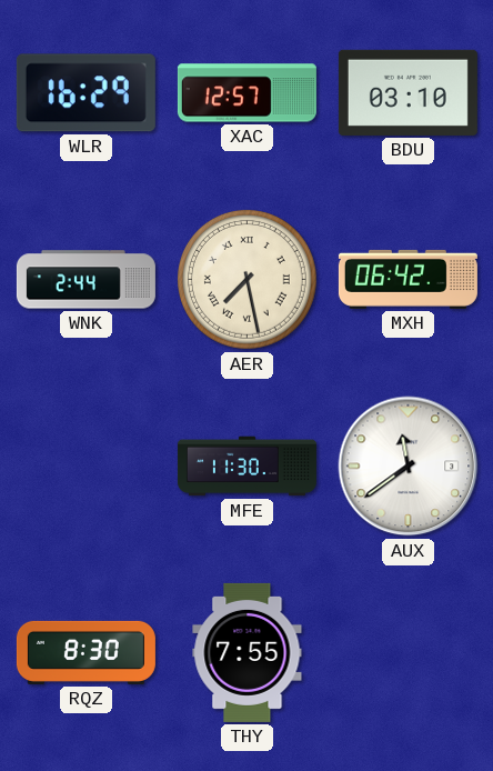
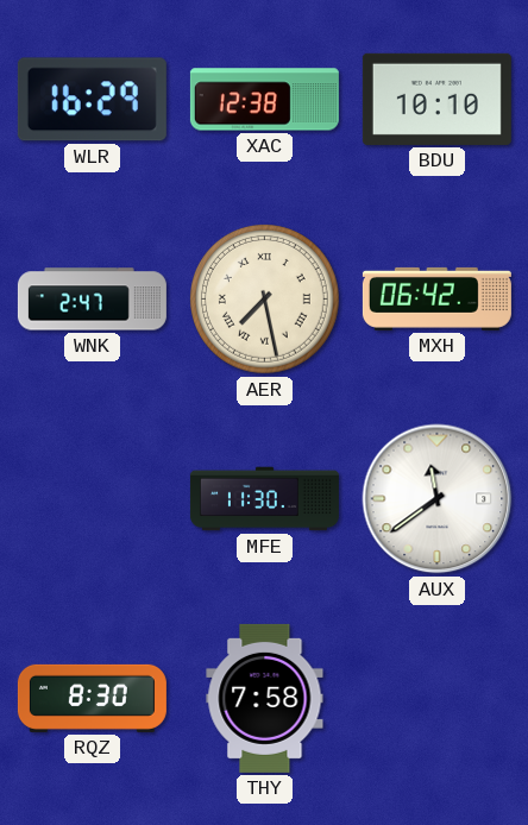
XAC: 12:57 -> 12:38
BDU: 03:10 -> 10:10
WNK: 2:44 -> 2:47
THY: 7:55 -> 7:58
